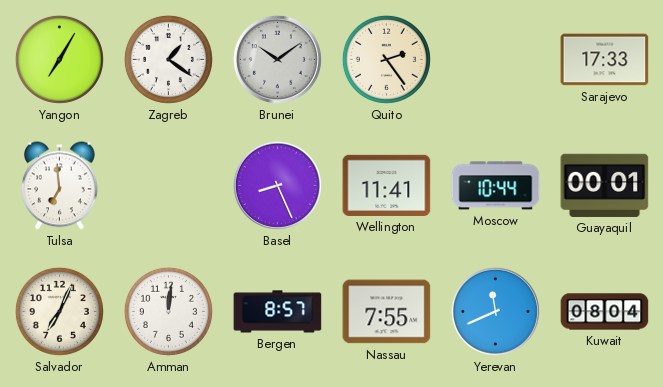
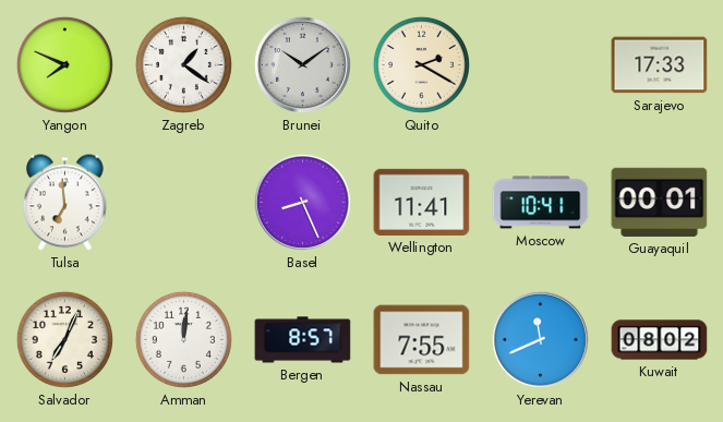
Yangon: 7:05 -> 7:49
Quito: 2:24 -> 2:20
Moscow: 10:44 -> 10:41
Kuwait: 08:04 -> 08:02
